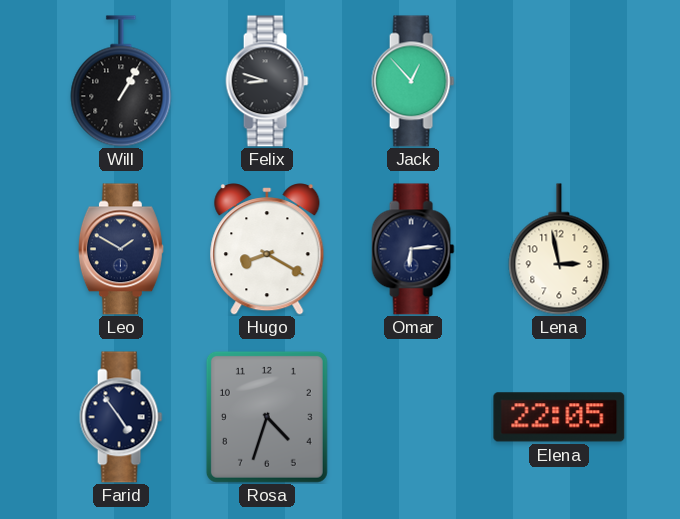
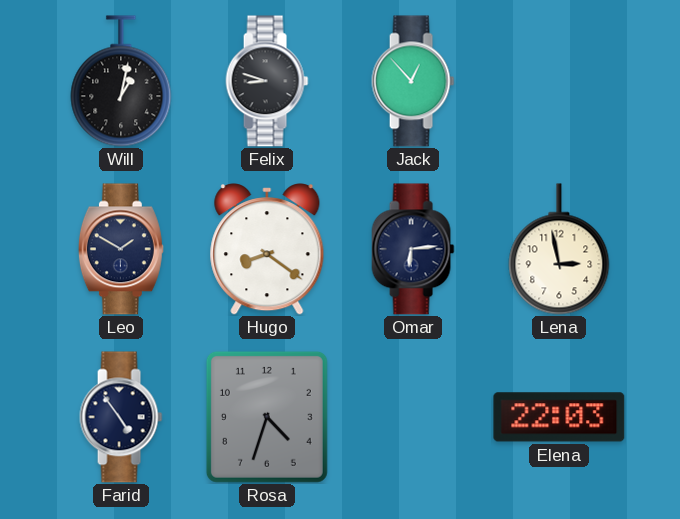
Will: 1:05 -> 1:02
Hugo: 8:20 -> 8:21
Elena: 22:05 -> 22:03
